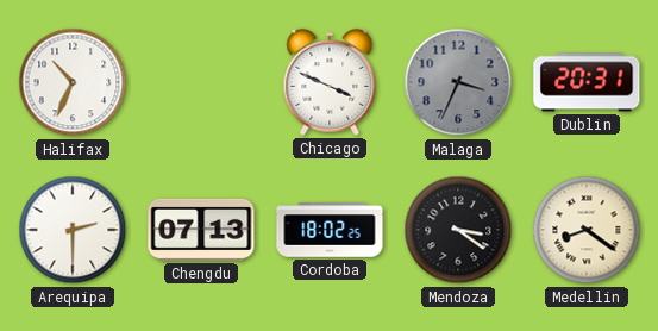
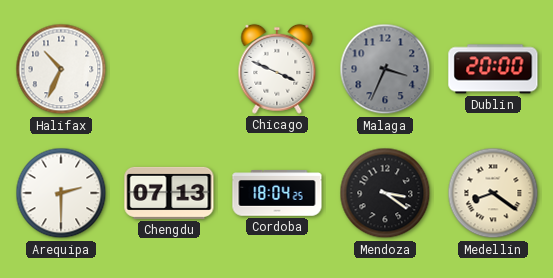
Dublin: 20:31 -> 20:00
Cordoba: 18:02 -> 18:04
